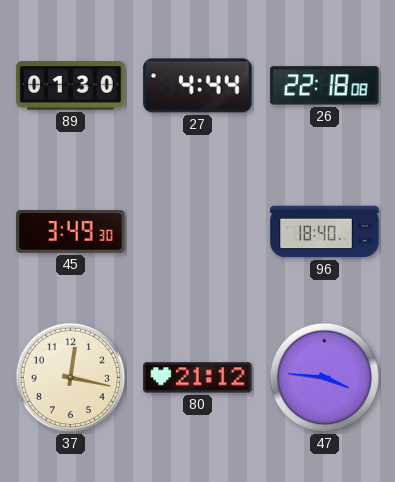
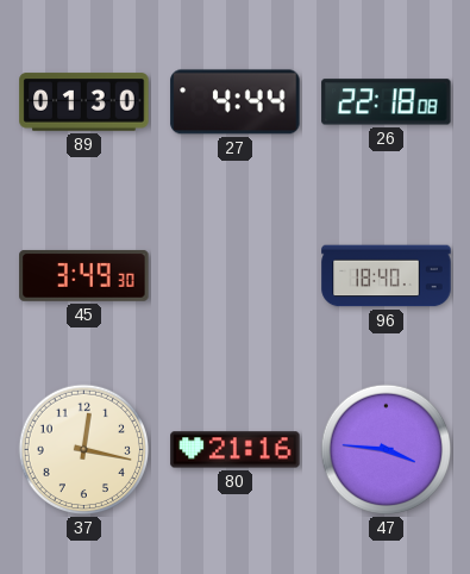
80: 21:12 -> 21:16
